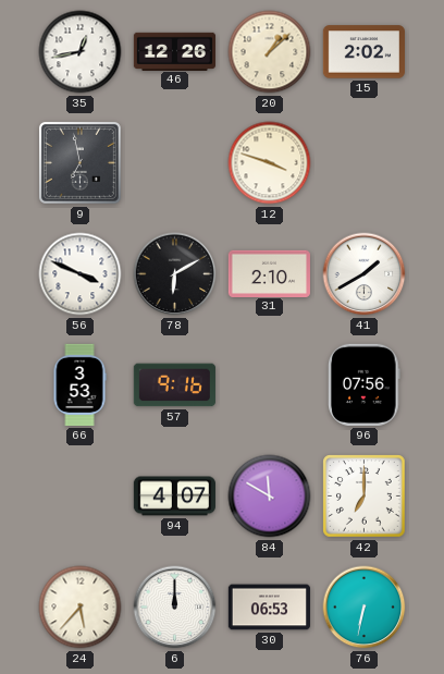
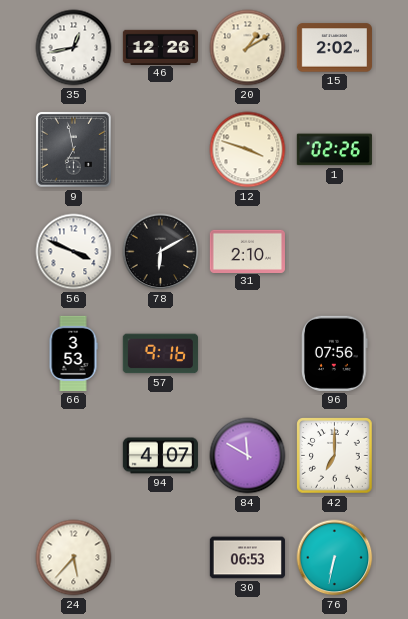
20: 1:08 -> 1:10
1: none -> 02:26
41: 1:40 -> none
6: 12:00 -> none
